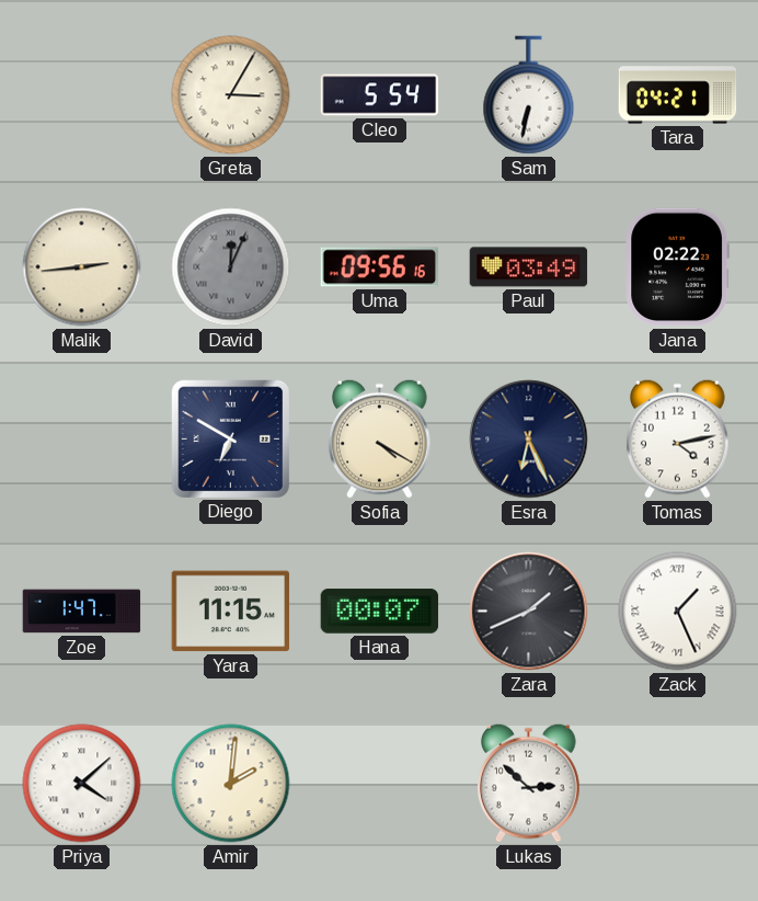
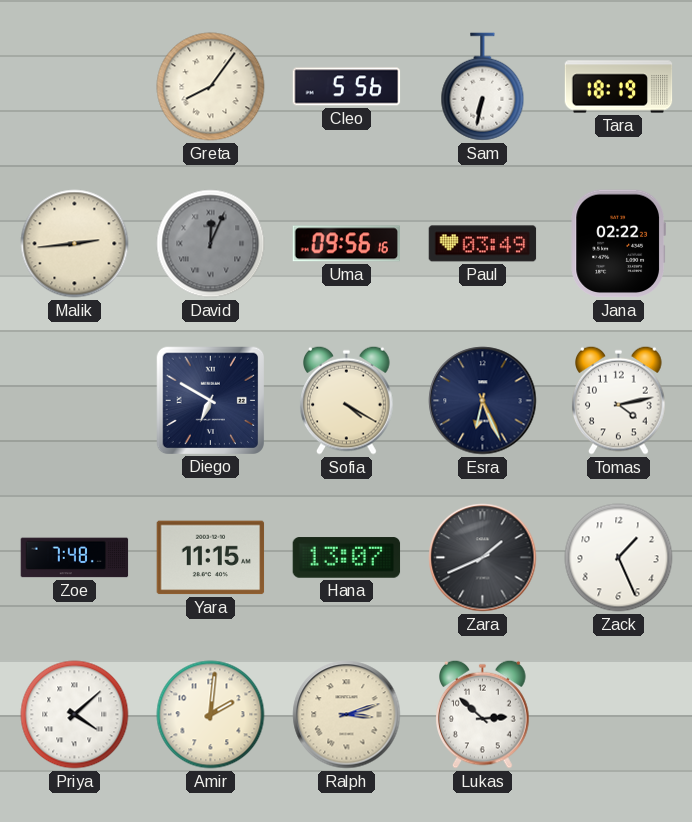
Greta: 3:05 -> 8:06
Cleo: 5:54 -> 5:56
Tara: 04:21 -> 18:19
Zoe: 1:47 -> 7:48
Hana: 00:07 -> 13:07
Zack numerals: Roman -> Arabic
Ralph: none -> 3:12
